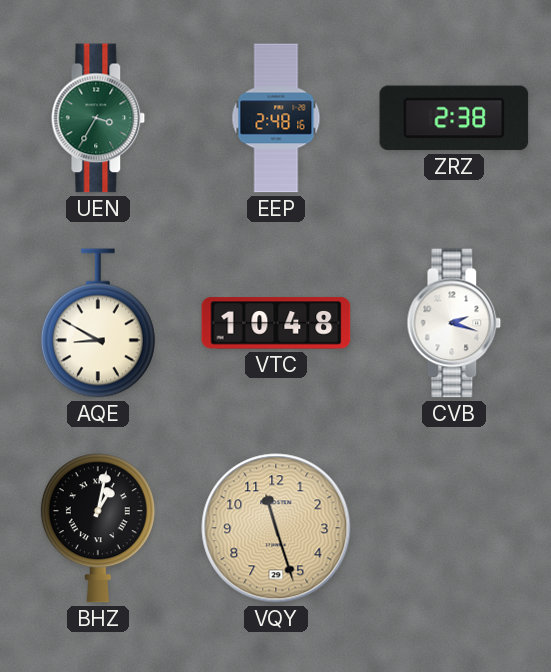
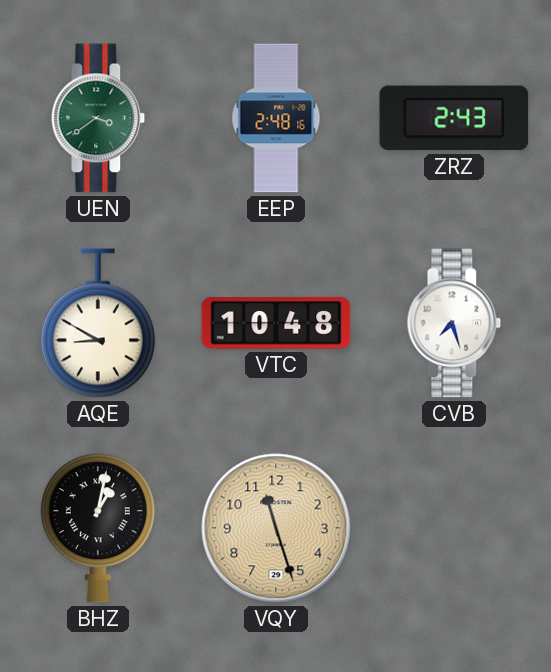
UEN: 3:35 -> 3:39
ZRZ: 2:38 -> 2:43
CVB: 2:18 -> 7:27
